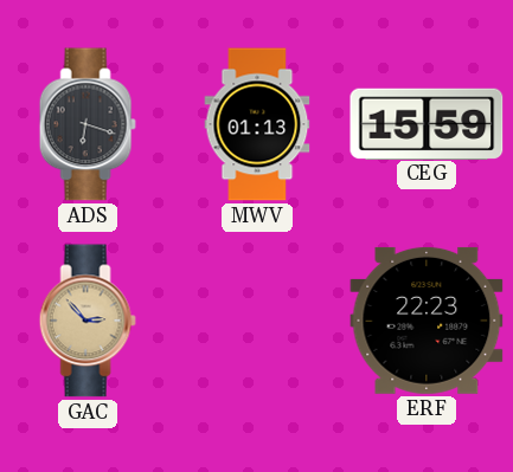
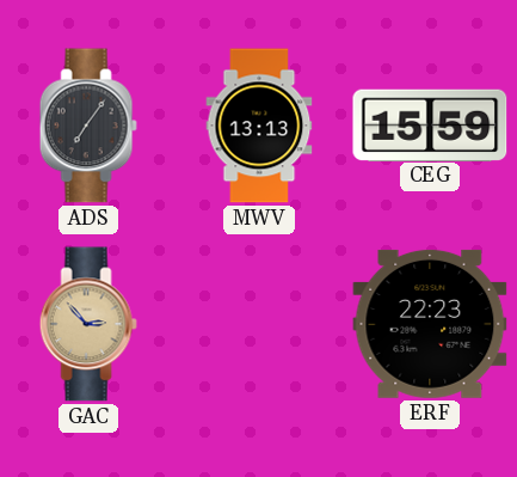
ADS: 6:18 -> 7:06
MWV: 01:13 -> 13:13
